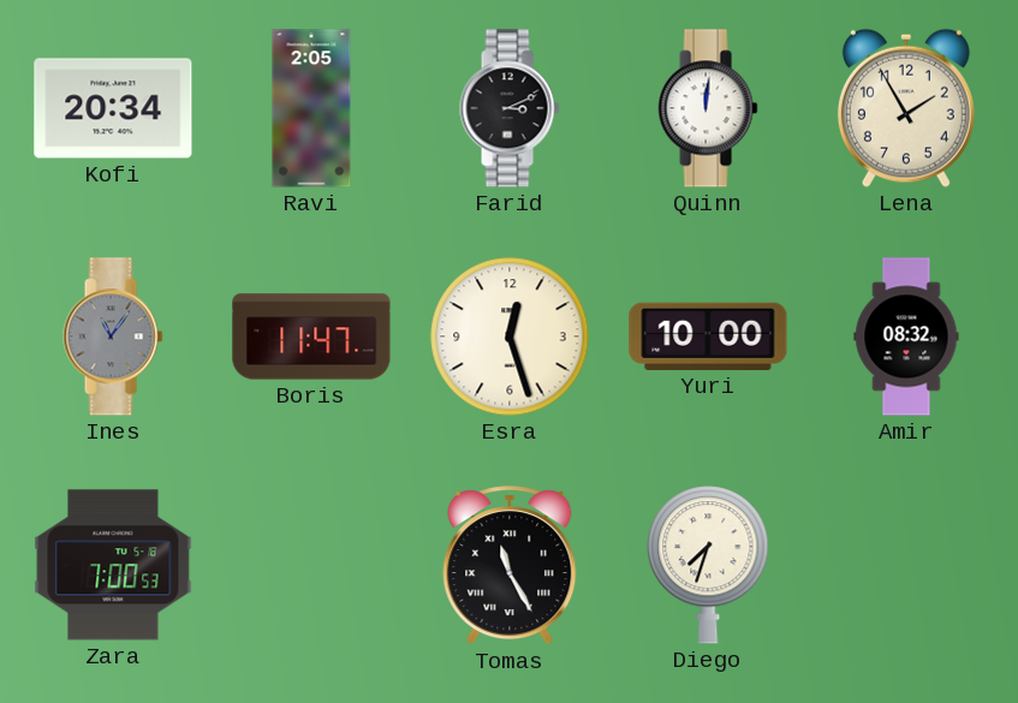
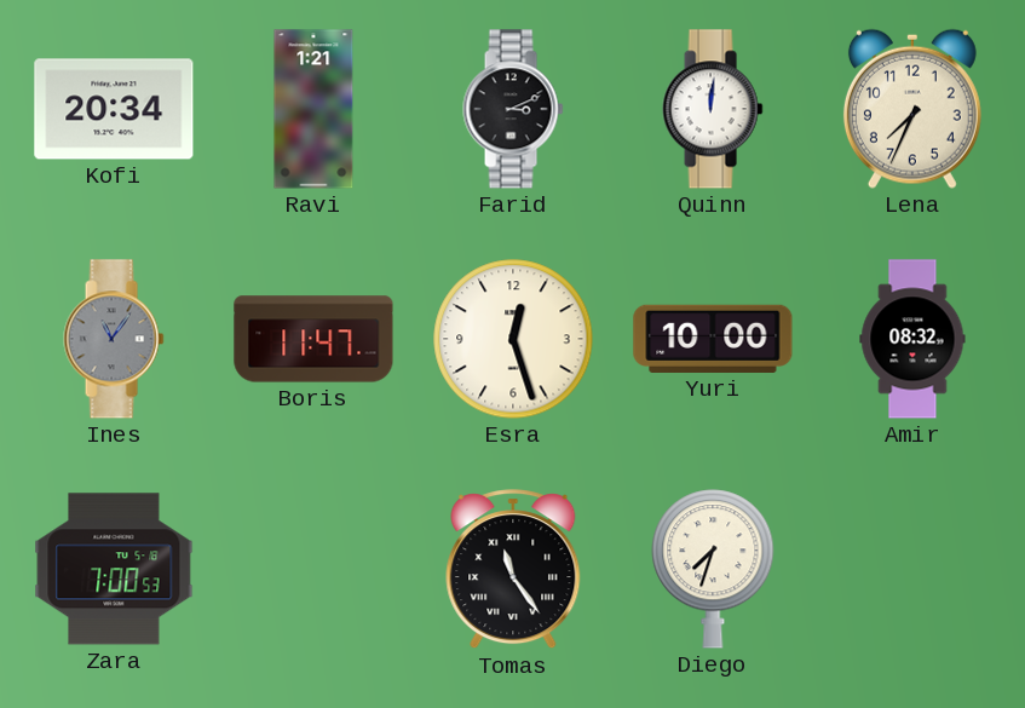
Ravi: 2:05 -> 1:21
Lena: 1:55 -> 7:34
Tomas: 11:25 -> 11:24
